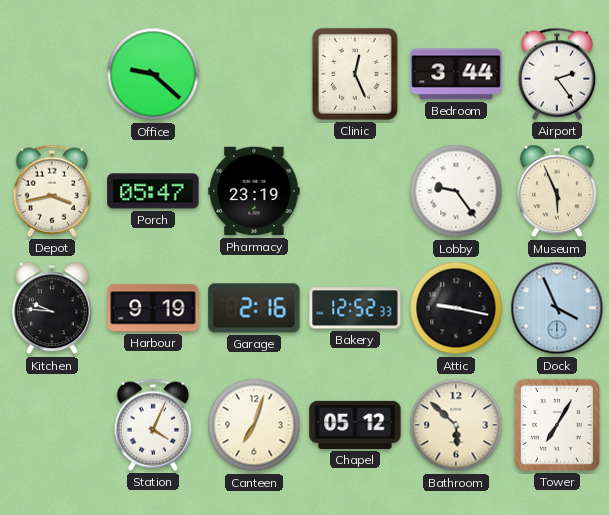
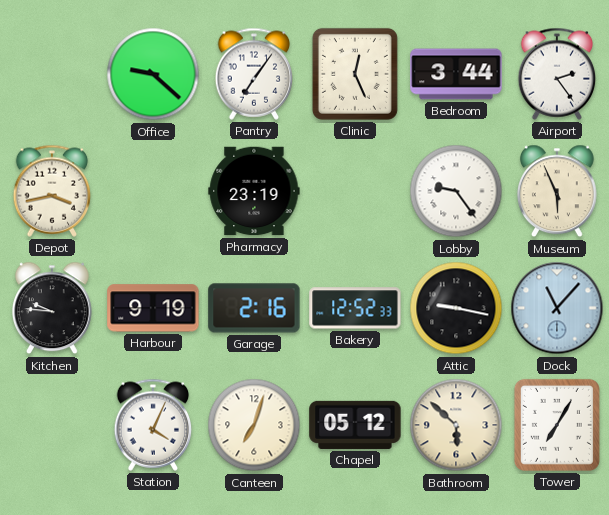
Pantry: none -> 7:06
Porch: 05:47 -> none
Dock: 3:56 -> 11:07
